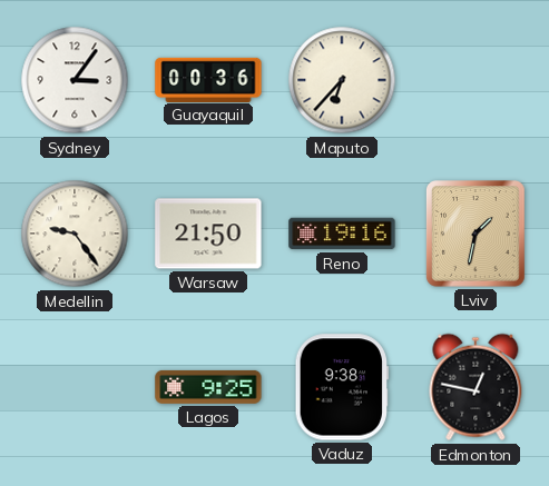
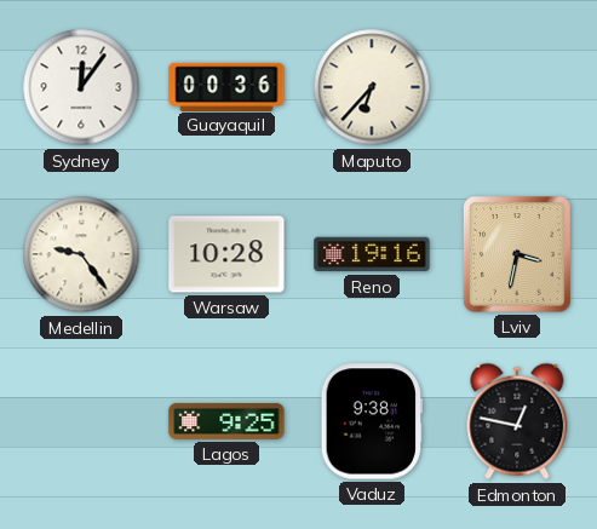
Sydney: 3:06 -> 12:06
Warsaw: 21:50 -> 10:28
Lviv: 1:32 -> 3:32
